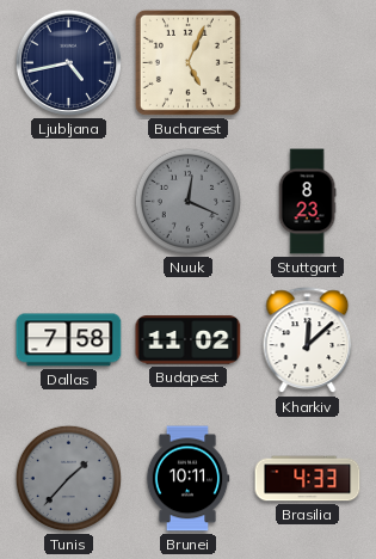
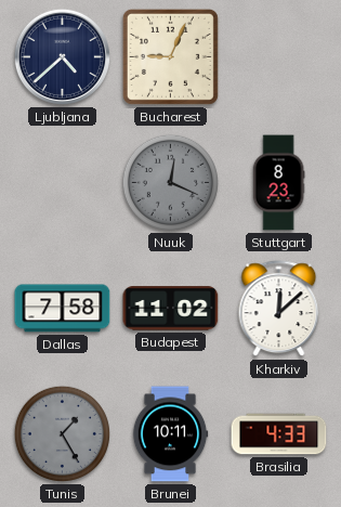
Ljubljana: 4:43 -> 4:38
Bucharest: 5:04 -> 9:04
Tunis: 1:37 -> 1:25
